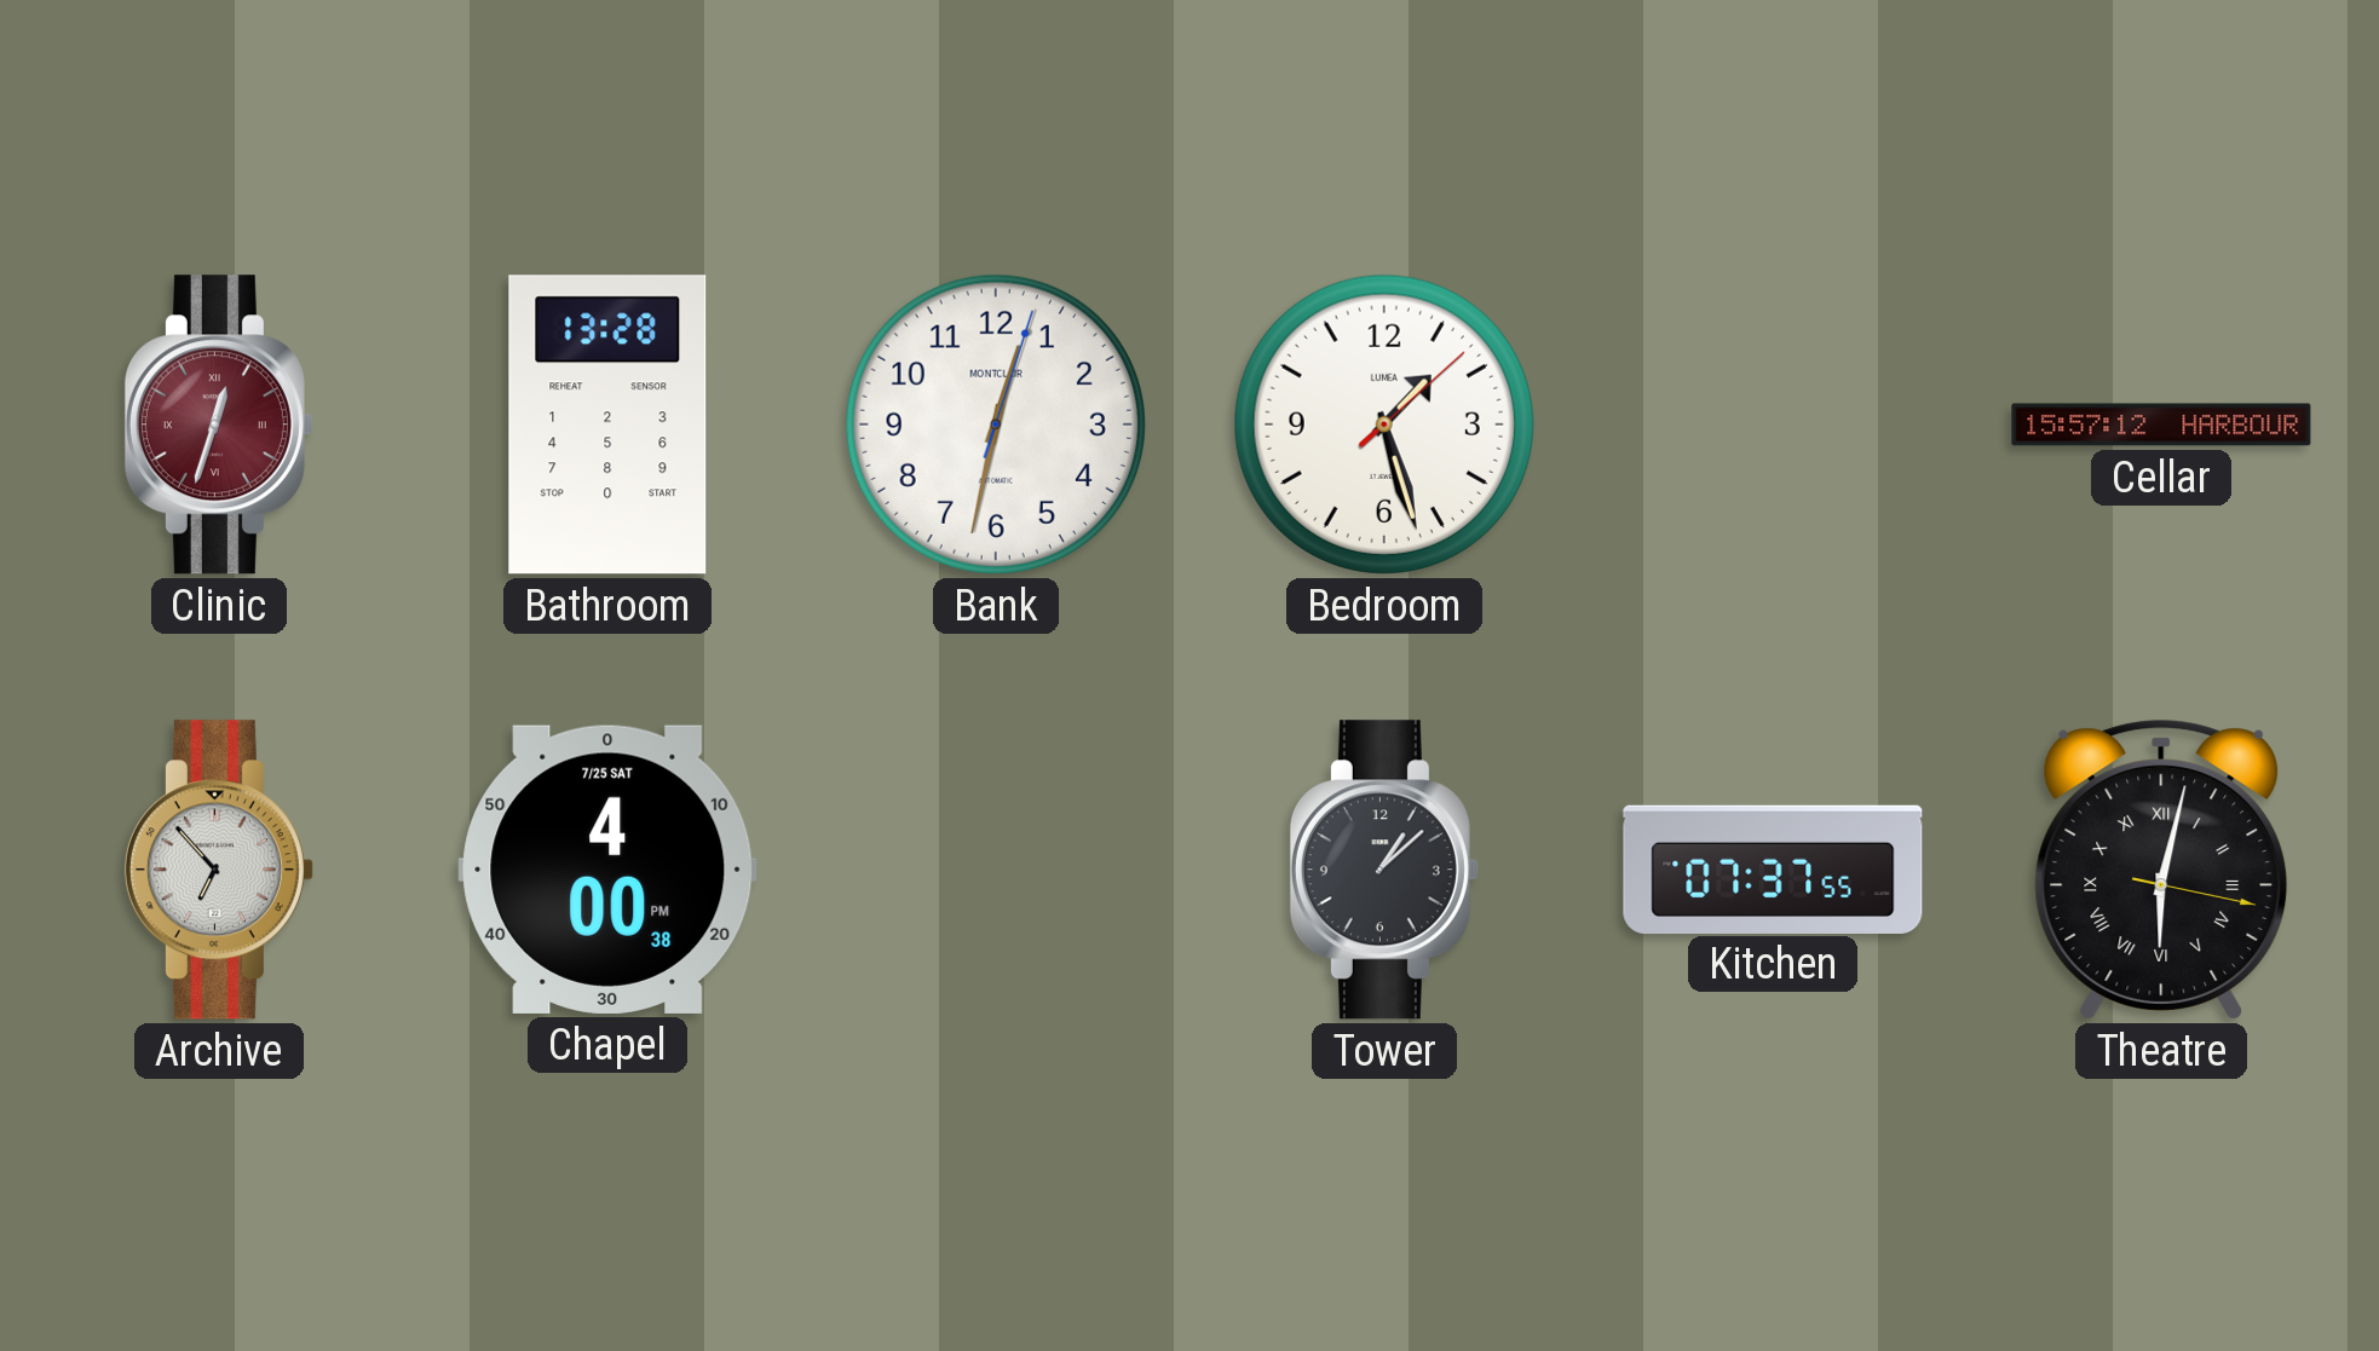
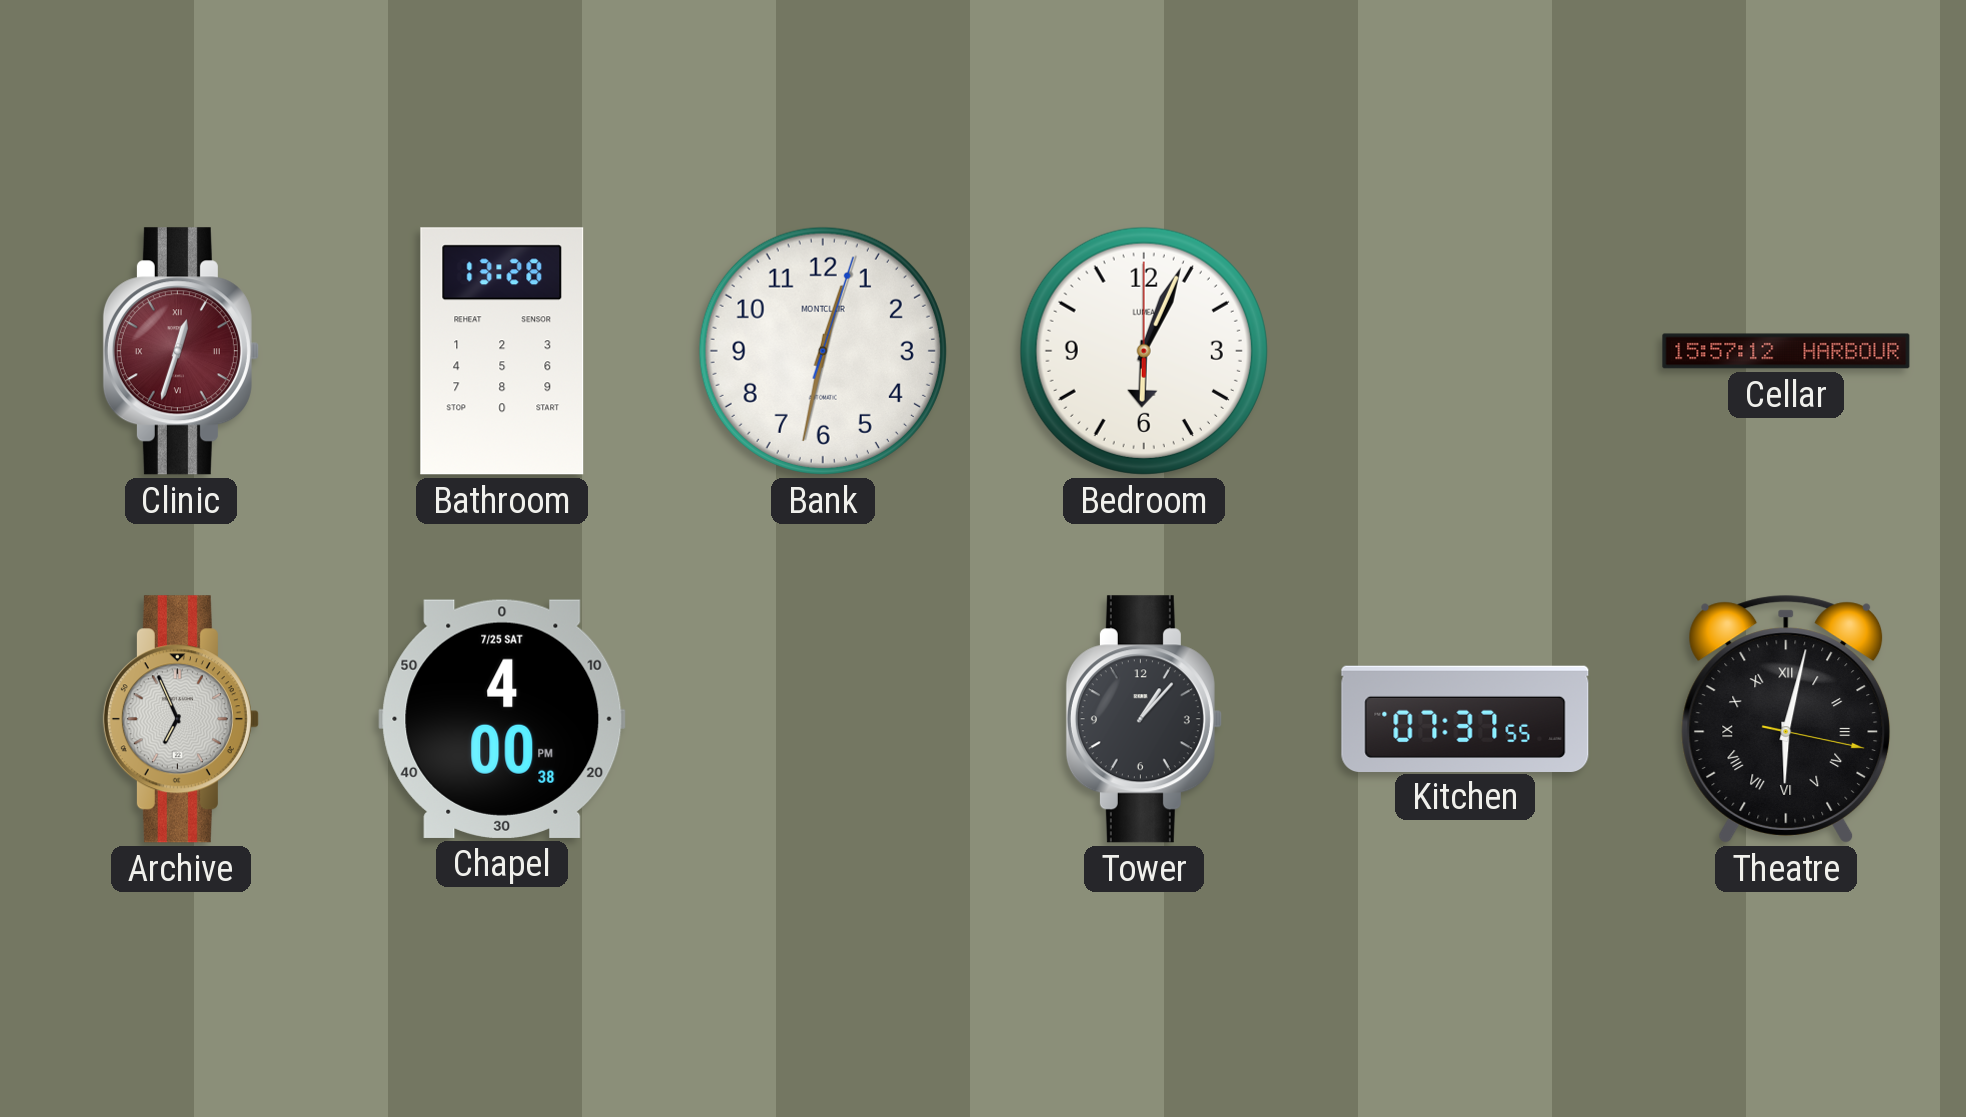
Bedroom: 1:27 -> 6:04
Archive: 6:53 -> 6:56
Tower: 1:08 -> 1:07
